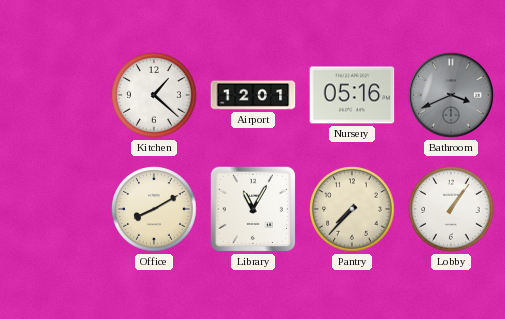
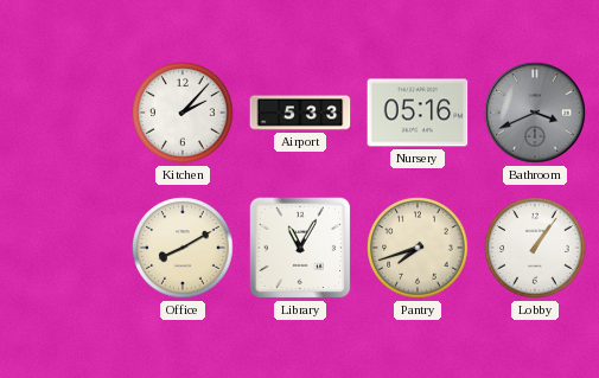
Kitchen: 1:22 -> 2:07
Airport: 12:01 -> 5:33
Pantry: 7:37 -> 7:42
